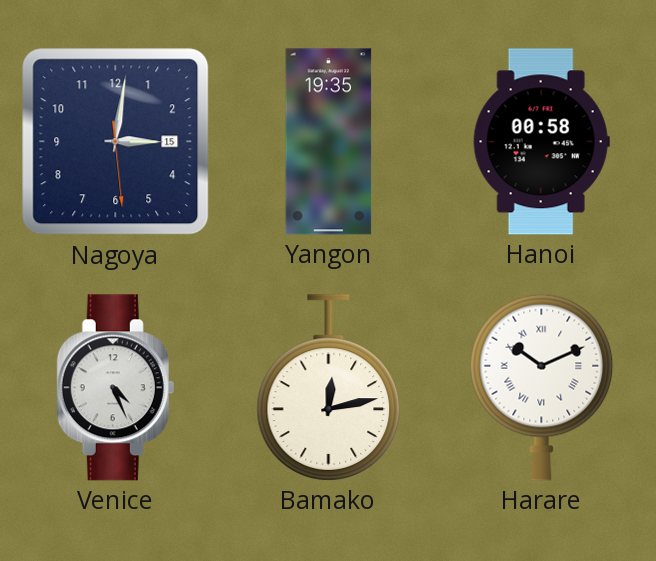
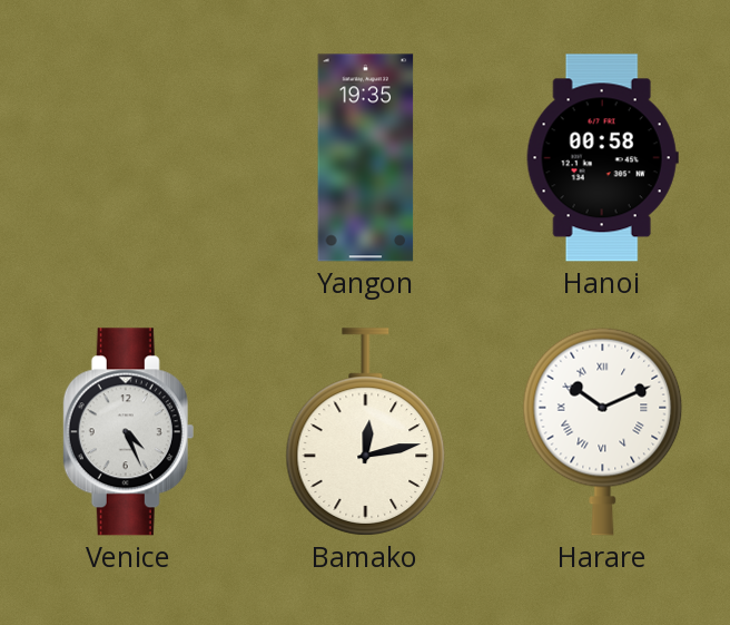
Nagoya: 3:01 -> none
